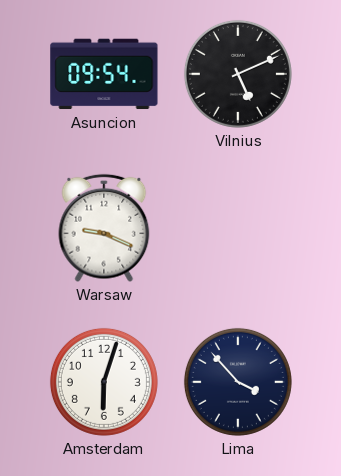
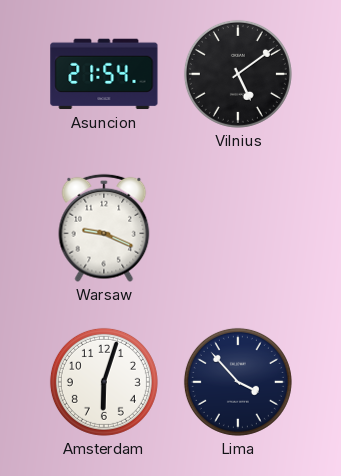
Asuncion: 09:54 -> 21:54
Vilnius: 5:11 -> 5:09
